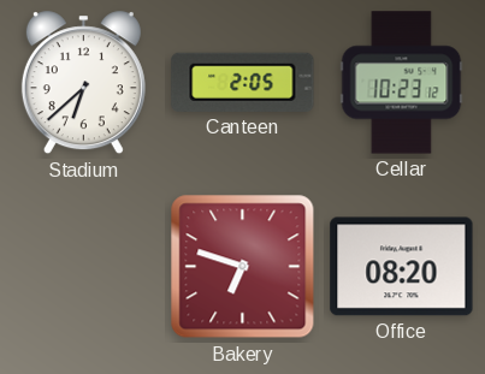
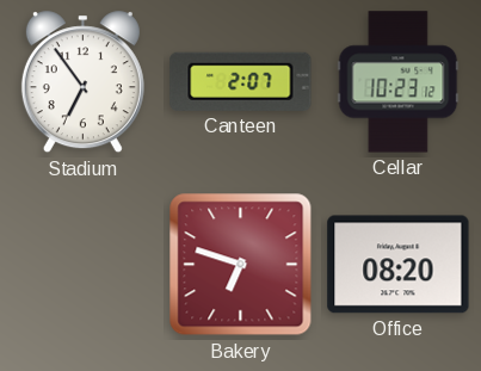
Stadium: 6:38 -> 6:54
Canteen: 2:05 -> 2:07
